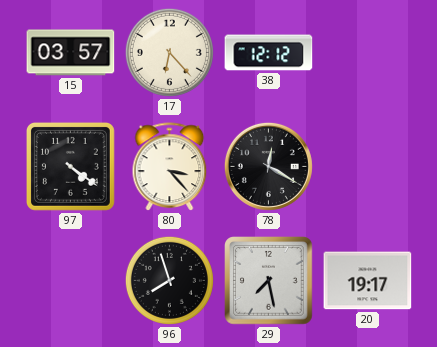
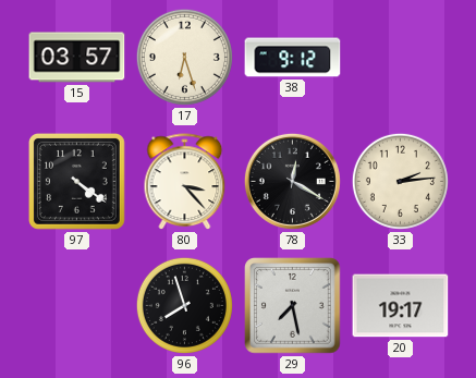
17: 6:23 -> 6:27
38: 12:12 -> 9:12
33: none -> 2:14
